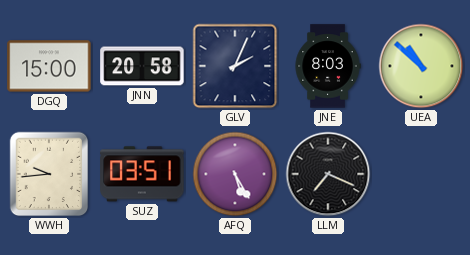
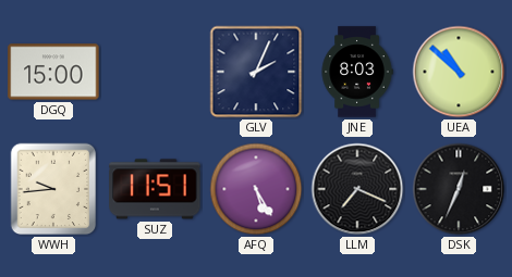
JNN: 20:58 -> none
SUZ: 03:51 -> 11:51
DSK: none -> 12:34
